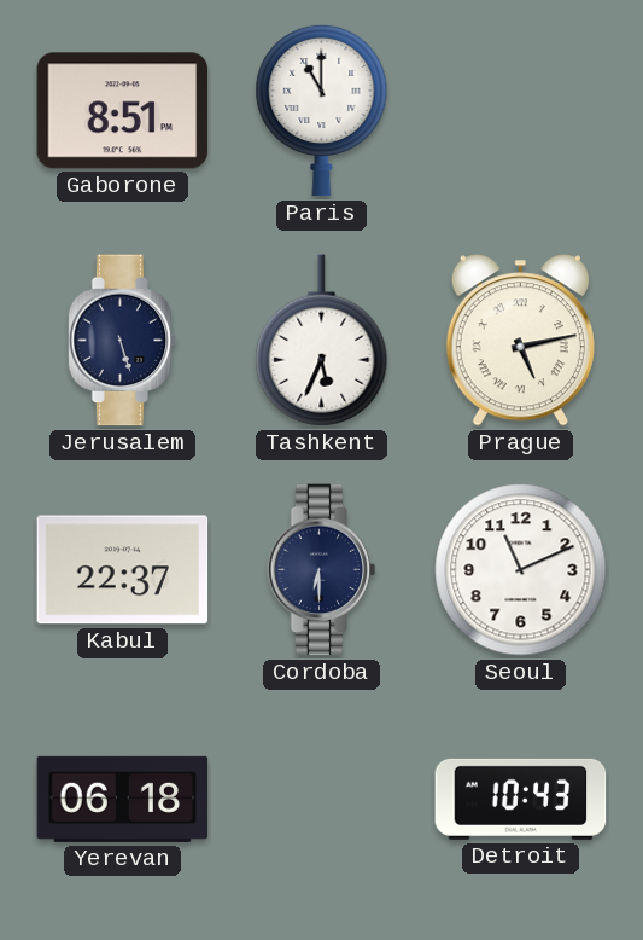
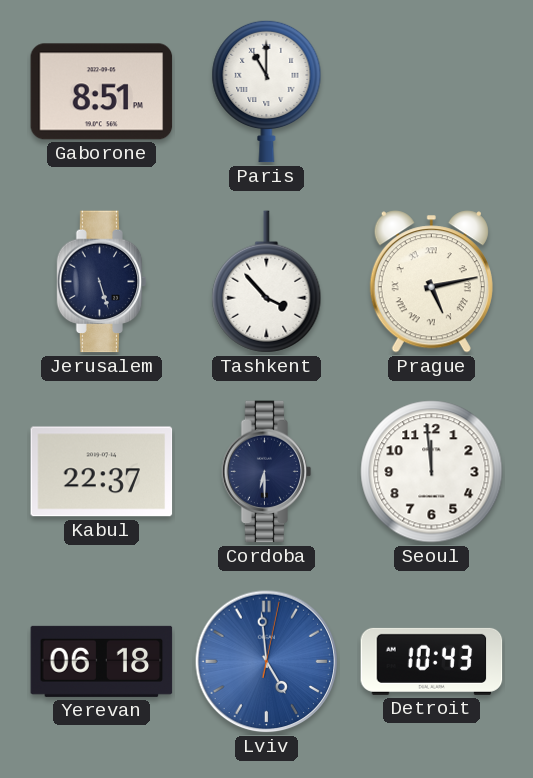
Tashkent: 5:34 -> 3:53
Seoul: 11:11 -> 11:59
Lviv: none -> 4:59
